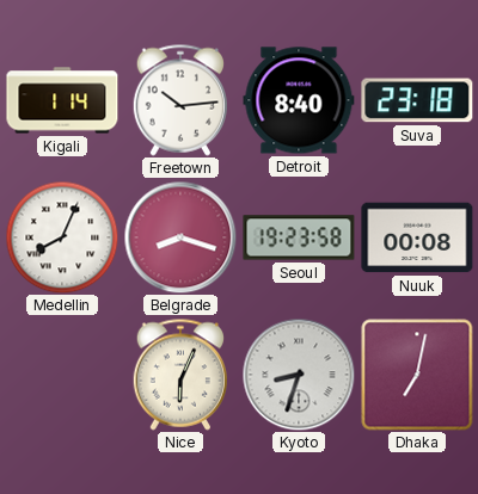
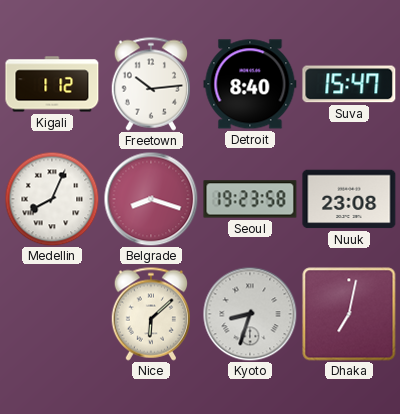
Kigali: 1:14 -> 1:12
Suva: 23:18 -> 15:47
Nuuk: 00:08 -> 23:08
Nice: 6:04 -> 6:08
